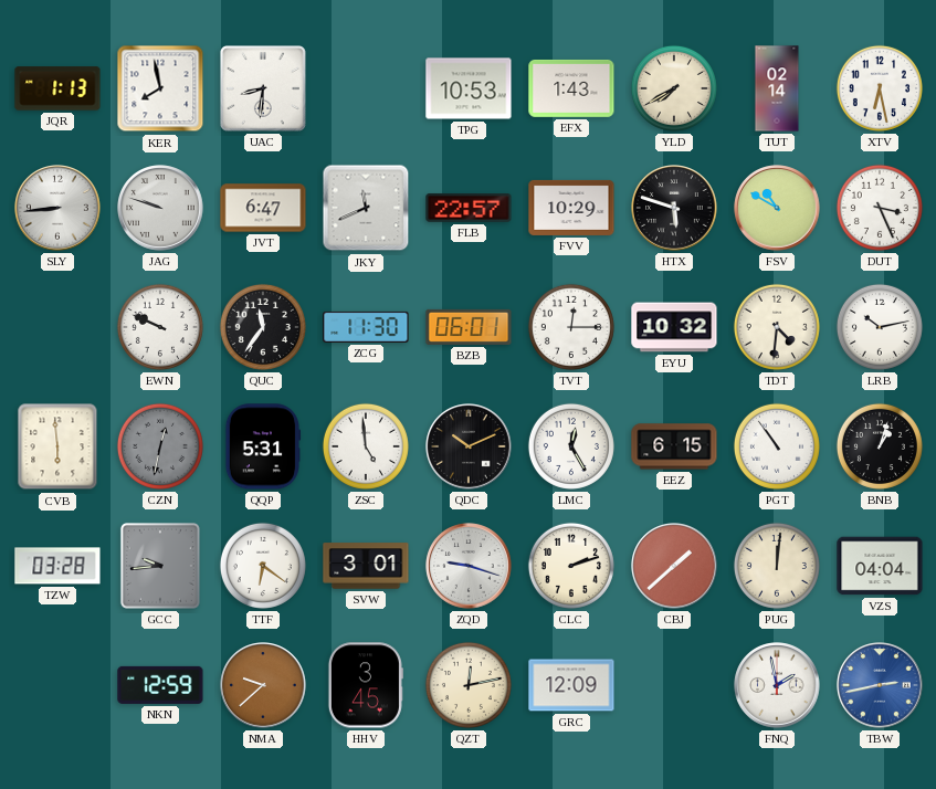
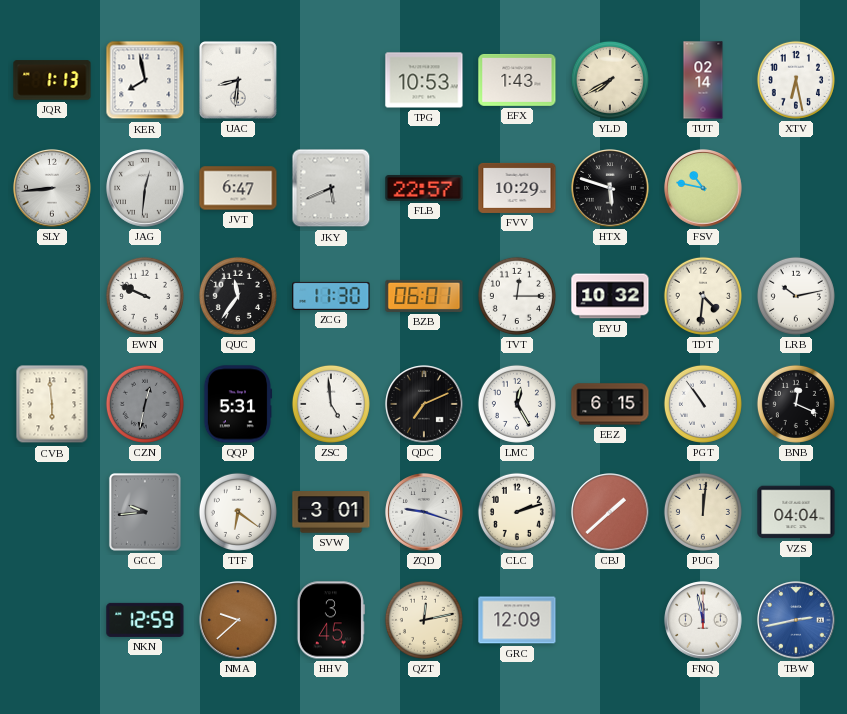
JAG: 9:48 -> 12:31
JKY: 11:41 -> 5:41
FSV: 10:50 -> 10:47
DUT: 3:26 -> none
QDC: 10:11 -> 7:11
BNB: 1:03 -> 12:19
TZW: 03:28 -> none
FNQ: 1:58 -> 11:58
